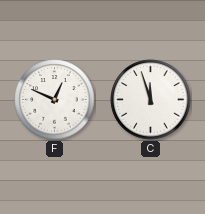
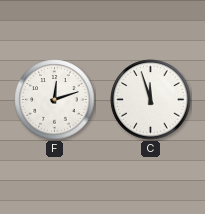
F: 12:49 -> 12:12
